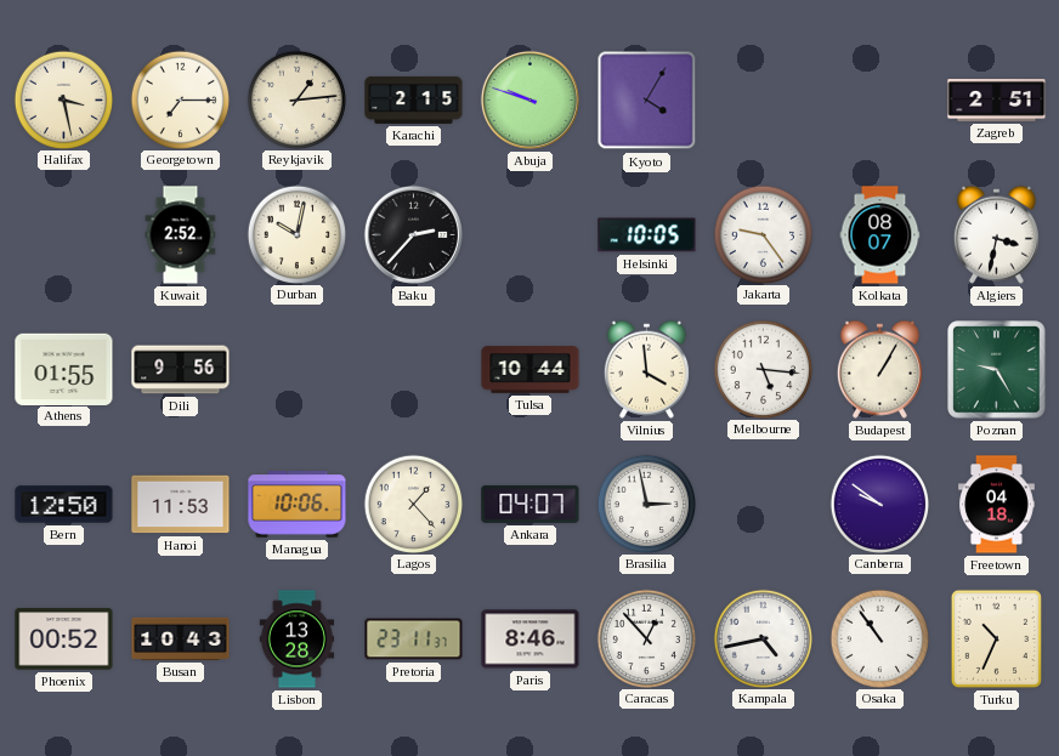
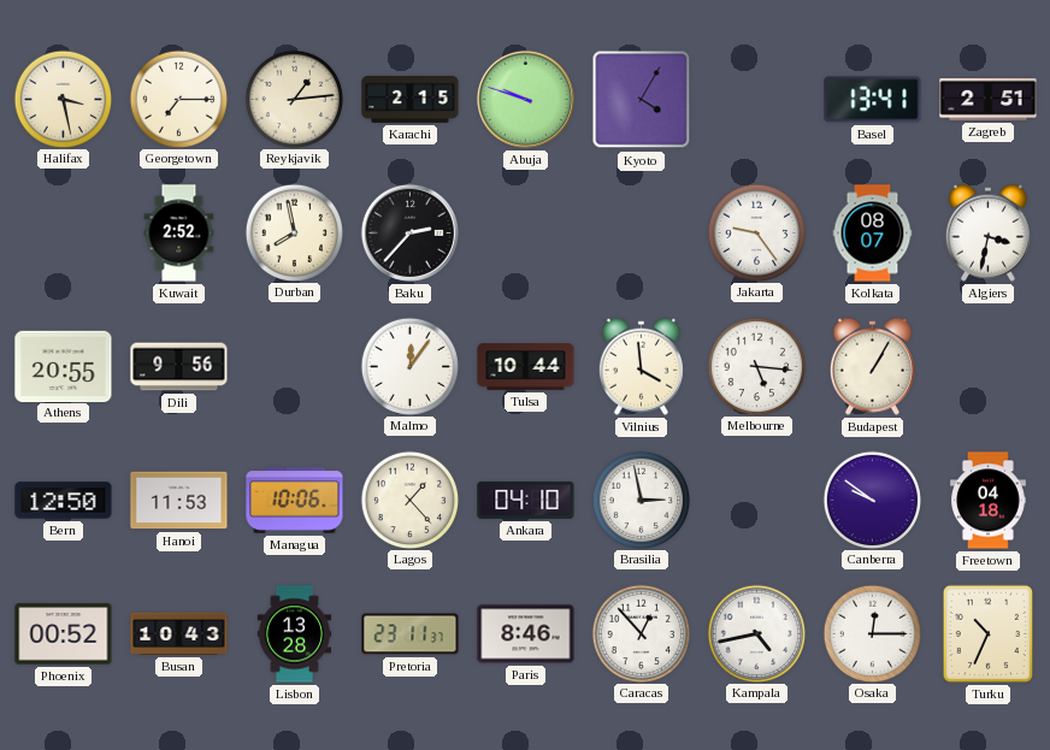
Basel: none -> 13:41
Durban: 10:02 -> 7:58
Helsinki: 10:05 -> none
Athens: 01:55 -> 20:55
Malmo: none -> 12:06
Poznan: 9:25 -> none
Ankara: 04:07 -> 04:10
Osaka: 10:54 -> 12:15
